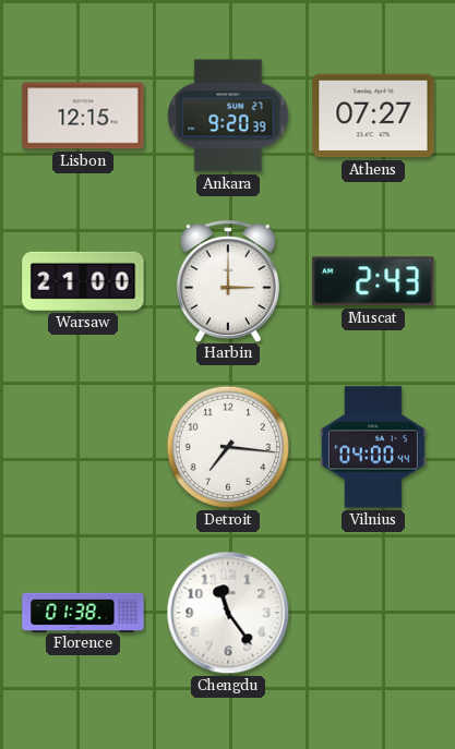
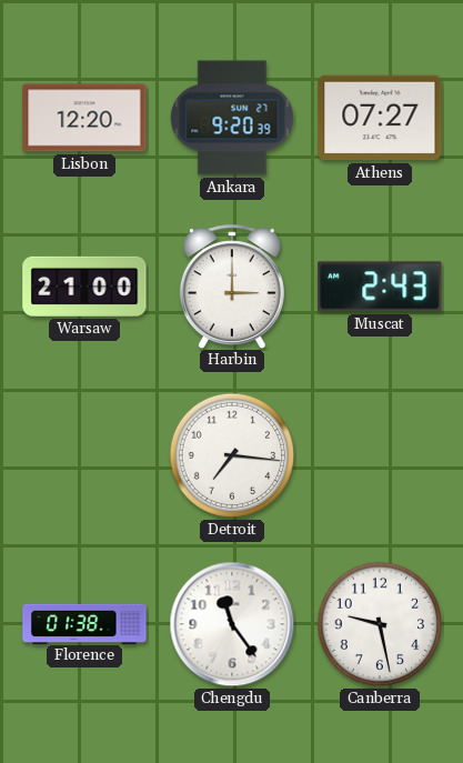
Lisbon: 12:15 -> 12:20
Vilnius: 04:00 -> none
Canberra: none -> 9:28
